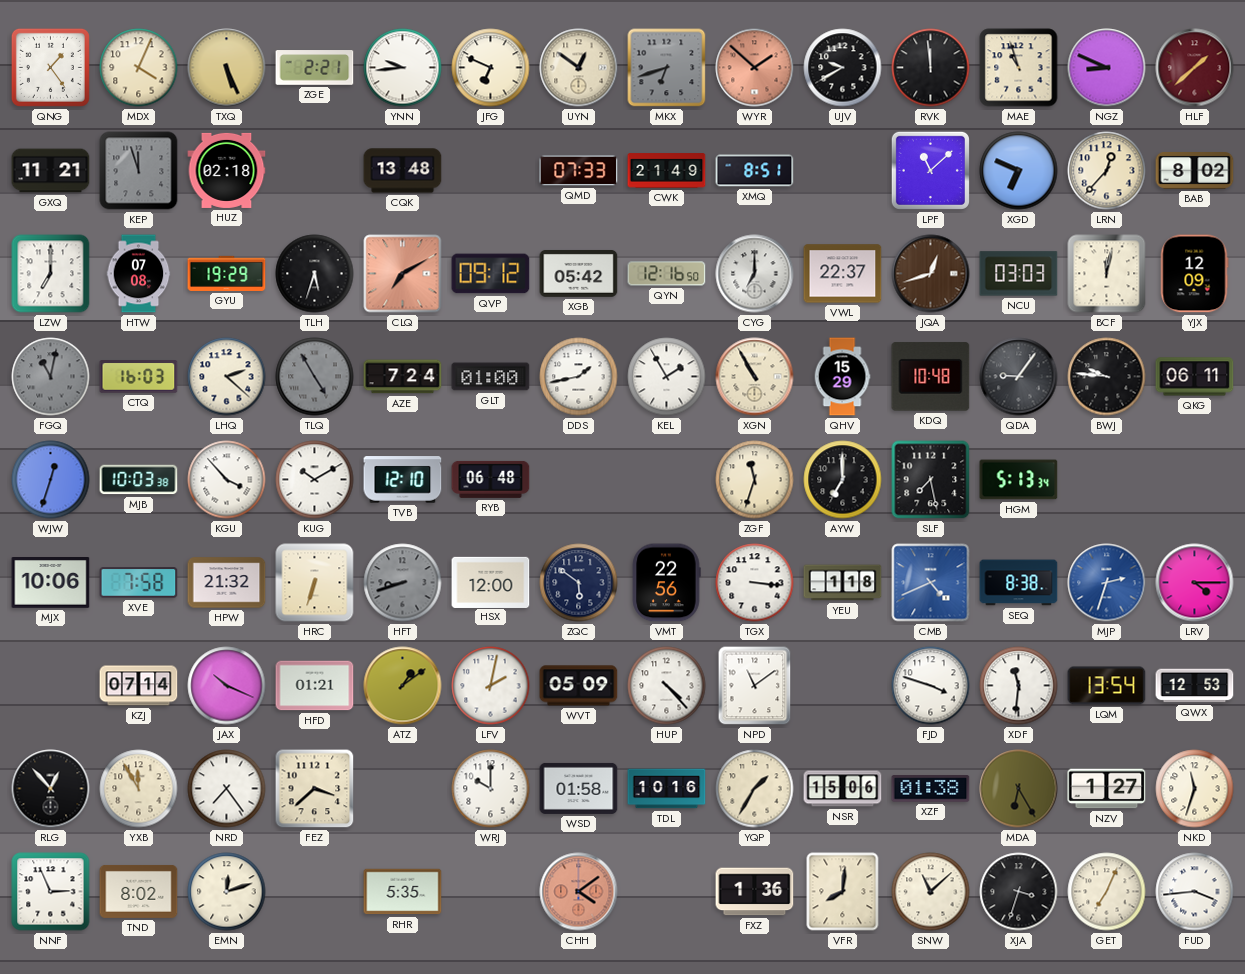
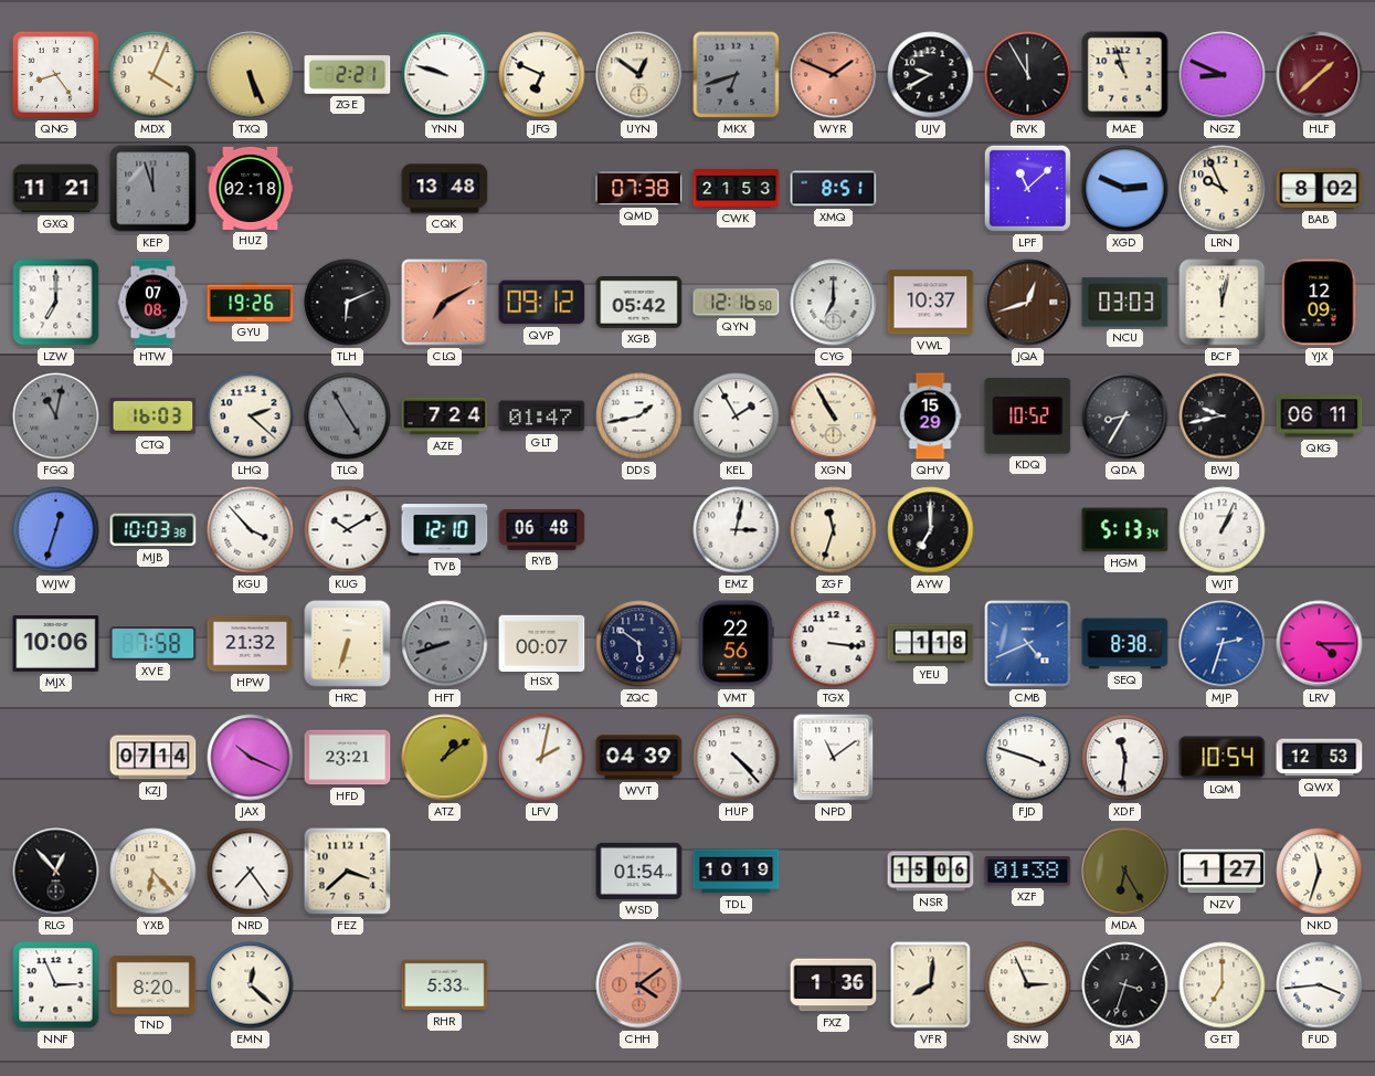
QNG: 1:24 -> 8:24
YNN: 9:44 -> 9:48
WYR: 1:52 -> 1:49
RVK: 11:59 -> 11:55
QMD: 07:33 -> 07:38
CWK: 21:49 -> 21:53
XGD: 6:49 -> 2:49
LRN: 12:37 -> 9:56
GYU: 19:29 -> 19:26
TLH: 5:33 -> 6:11
VWL: 22:37 -> 10:37
GLT: 01:00 -> 01:47
KDQ: 10:48 -> 10:52
QDA: 9:06 -> 8:35
BWJ: 9:46 -> 9:43
EMZ: none -> 3:02
SLF: 7:28 -> none
WJT: none -> 1:04
HSX: 12:00 -> 00:07
HFD: 01:21 -> 23:21
WVT: 05:09 -> 04:39
LQM: 13:54 -> 10:54
YXB: 11:55 -> 6:23
WRJ: 10:00 -> none
WSD: 01:58 -> 01:54
TDL: 10:16 -> 10:19
YQP: 1:35 -> none
TND: 8:02 -> 8:20
EMN: 12:12 -> 12:22
RHR: 5:35 -> 5:33
SNW: 11:08 -> 2:56
GET: 7:04 -> 7:00
